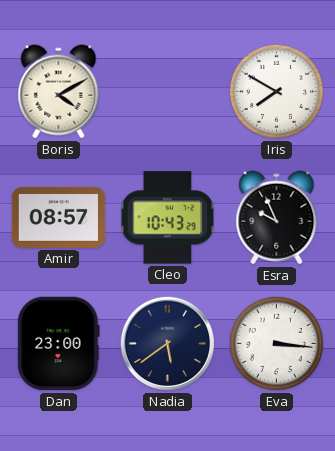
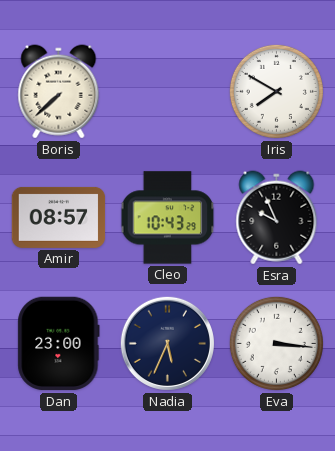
Boris: 4:10 -> 7:38
Nadia: 5:39 -> 5:34
